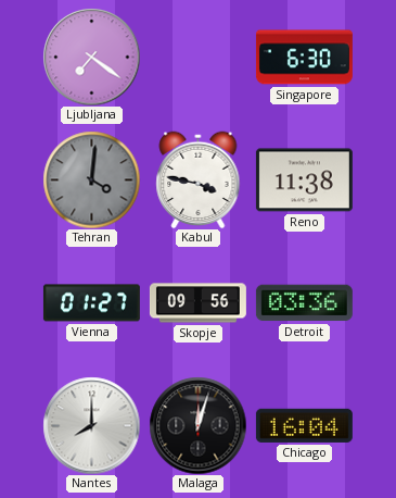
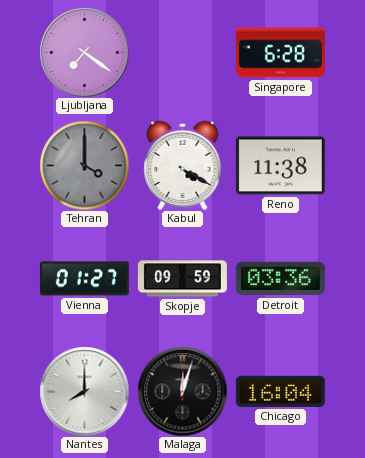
Singapore: 6:30 -> 6:28
Tehran: 4:01 -> 4:00
Kabul: 3:47 -> 4:20
Skopje: 09:56 -> 09:59
